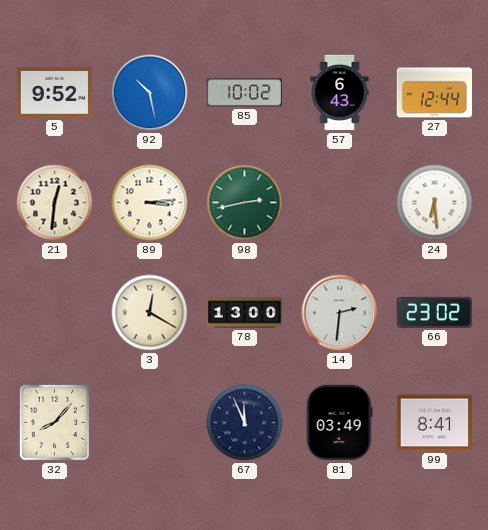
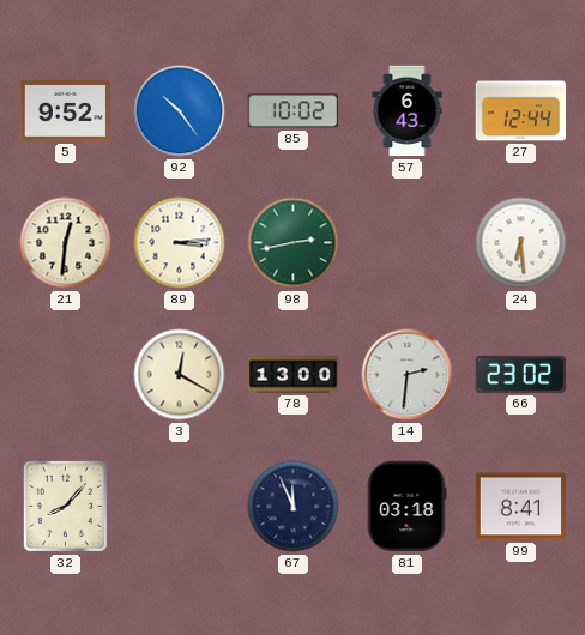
92: 10:28 -> 10:24
81: 03:49 -> 03:18
